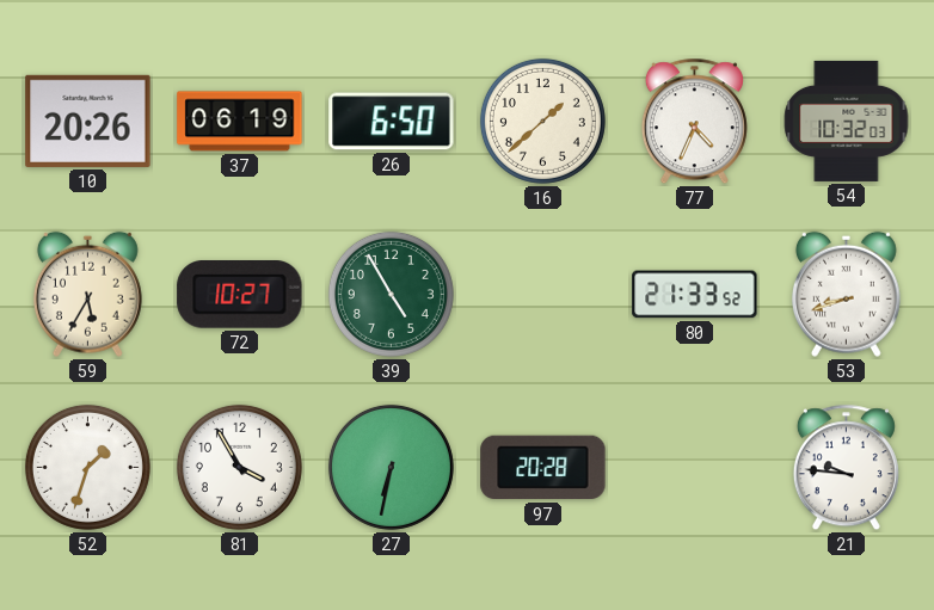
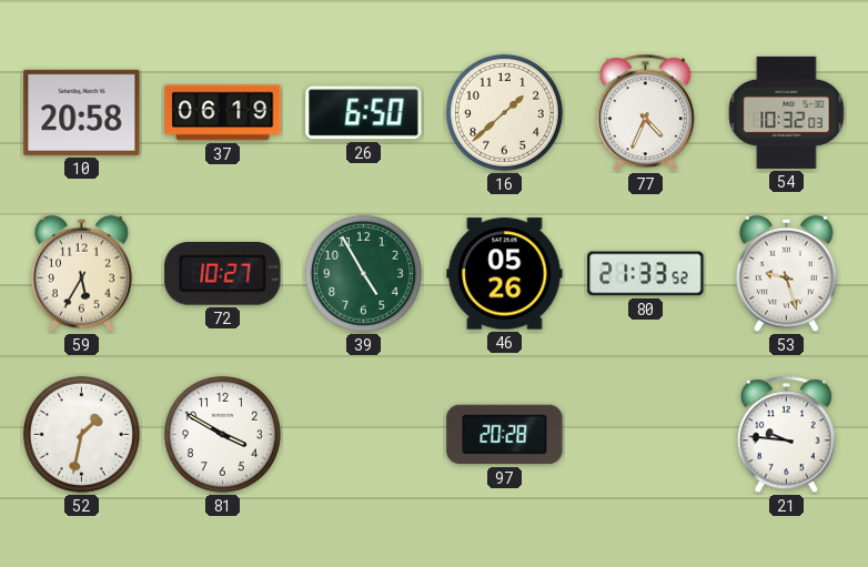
10: 20:26 -> 20:58
46: none -> 05:26
53: 8:42 -> 9:27
52: 1:33 -> 1:32
81: 3:55 -> 3:50
27: 6:32 -> none
